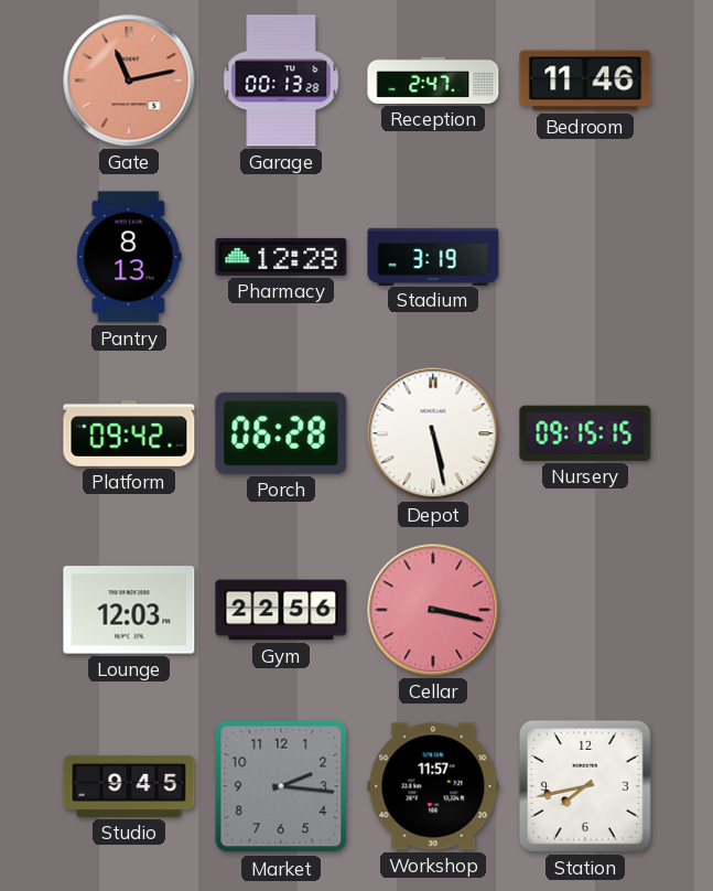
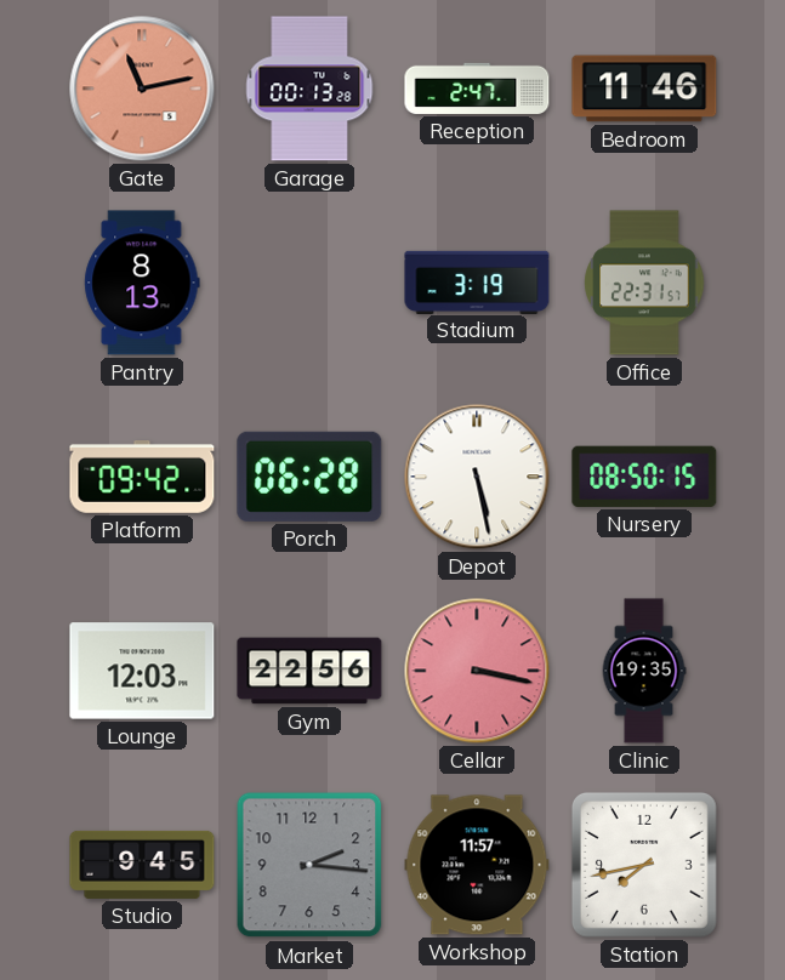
Pharmacy: 12:28 -> none
Office: none -> 22:31
Nursery: 09:15 -> 08:50
Clinic: none -> 19:35
